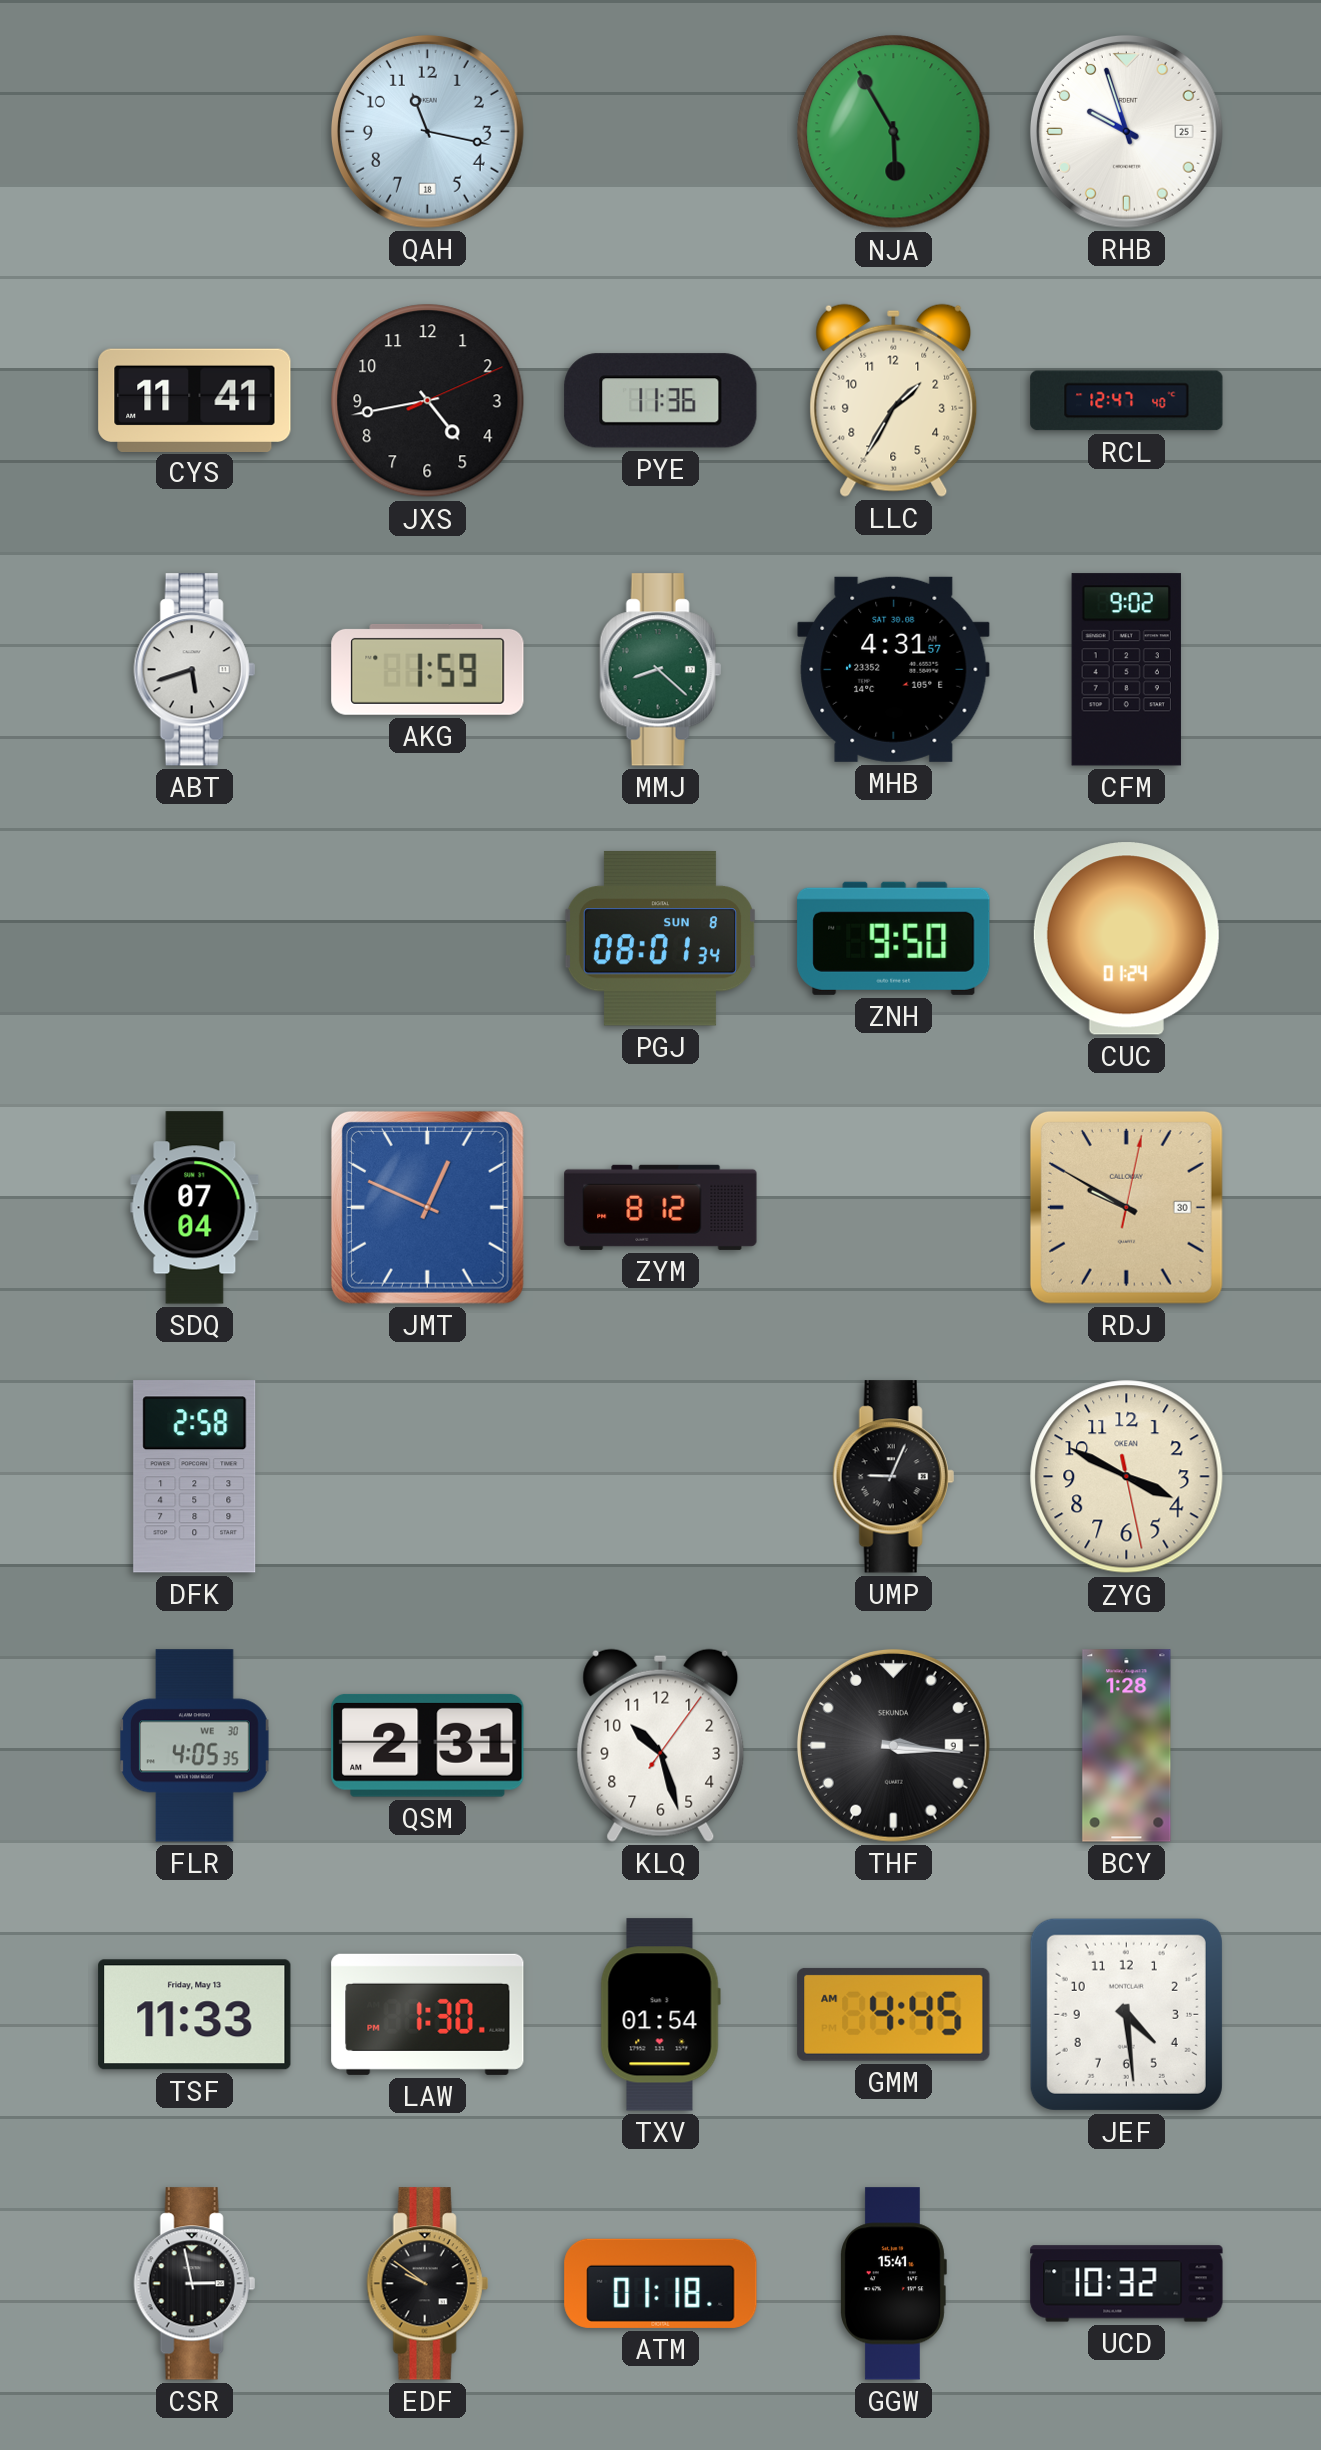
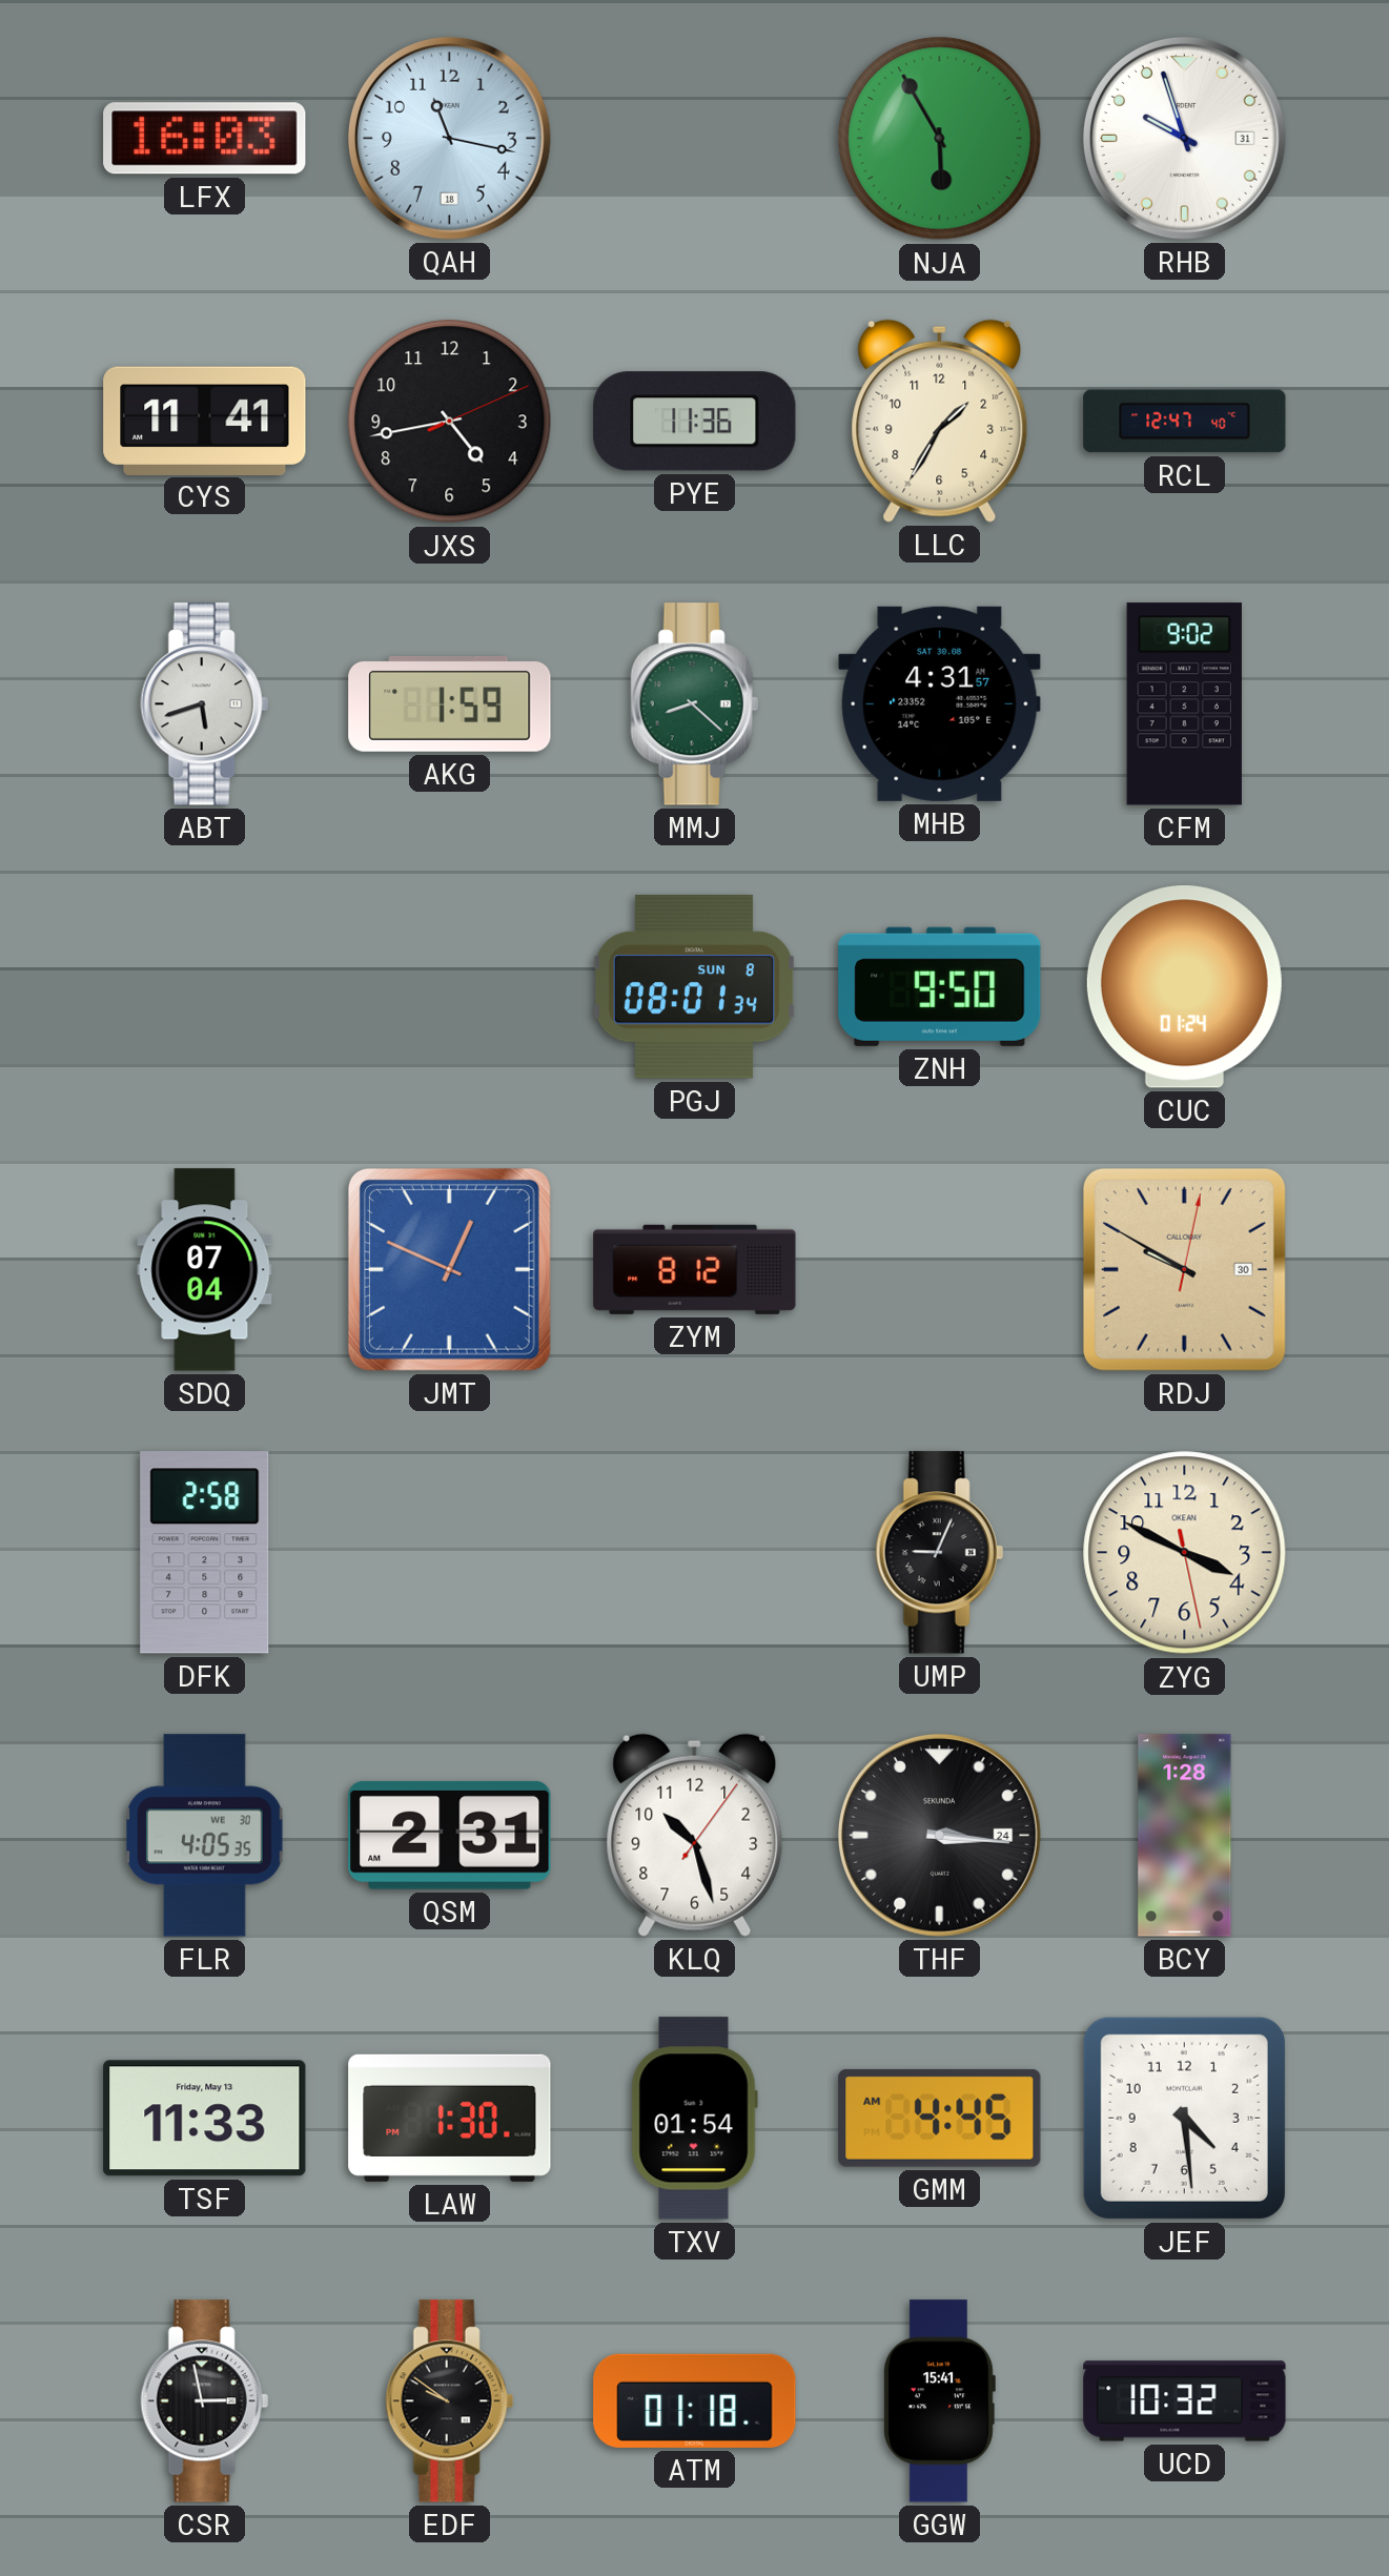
LFX: none -> 16:03
RHB date: 25 -> 31
THF date: 9 -> 24
